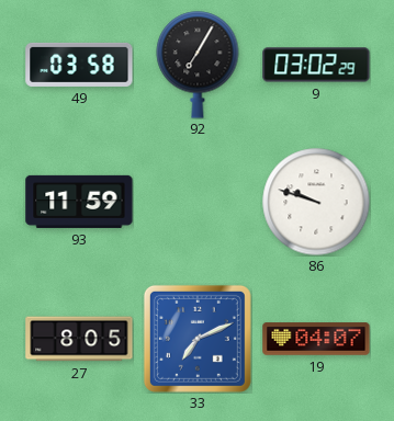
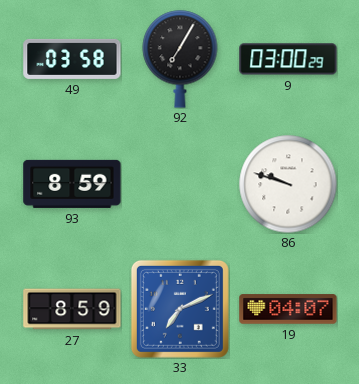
9: 03:02 -> 03:00
93: 11:59 -> 8:59
27: 8:05 -> 8:59
